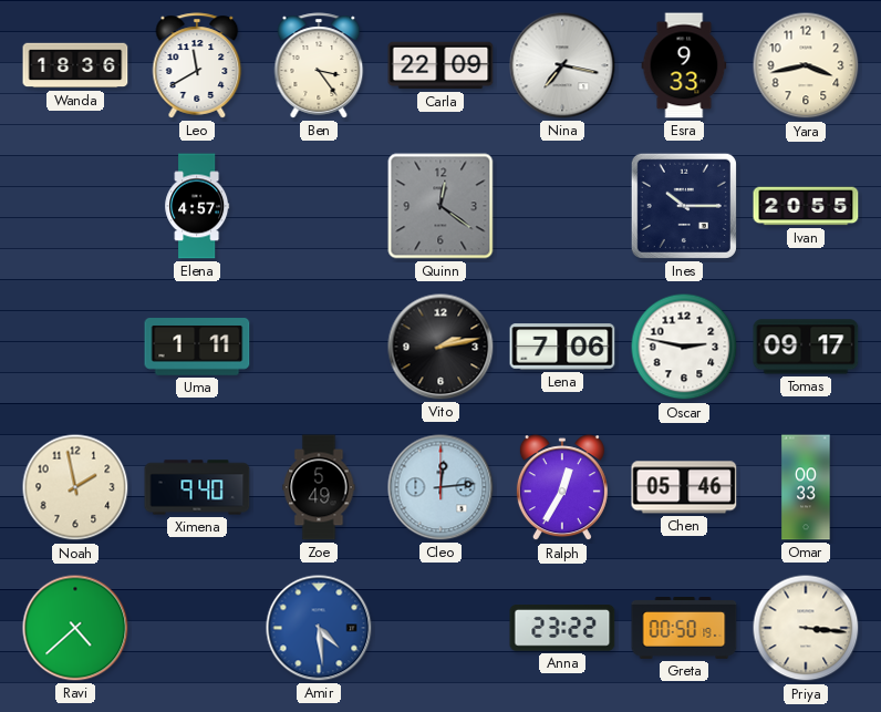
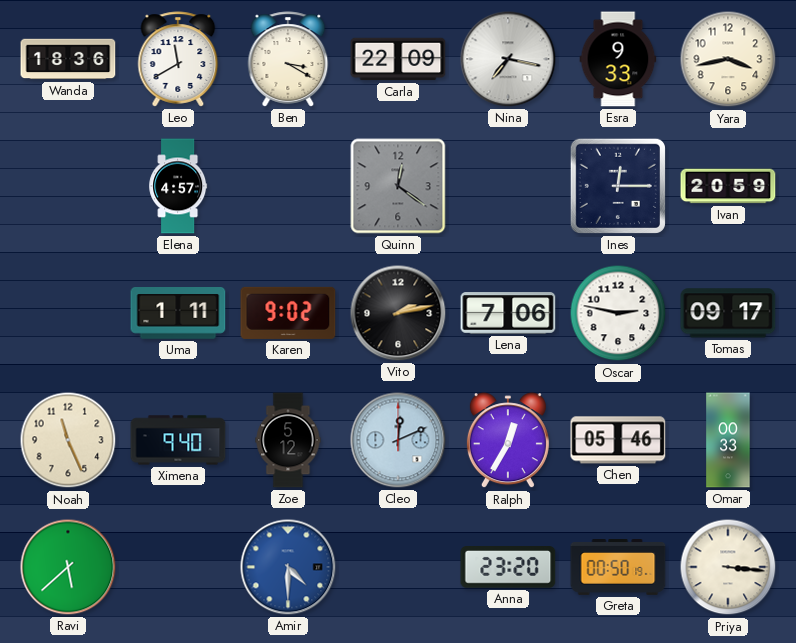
Ben: 3:24 -> 3:20
Ines: 10:15 -> 12:15
Ivan: 20:55 -> 20:59
Karen: none -> 9:02
Noah: 1:58 -> 11:26
Zoe: 5:49 -> 5:12
Cleo: 12:14 -> 12:11
Ravi: 4:38 -> 5:38
Amir: 4:29 -> 4:30
Anna: 23:22 -> 23:20
